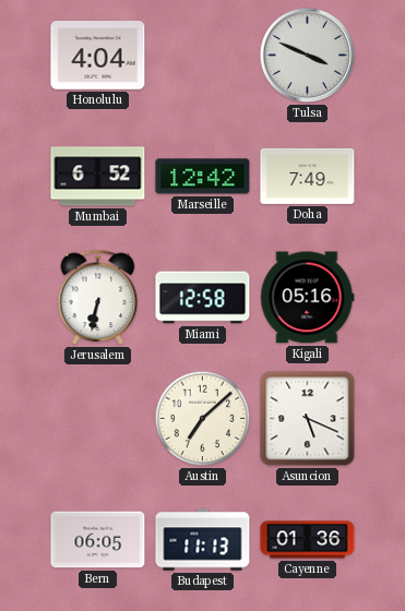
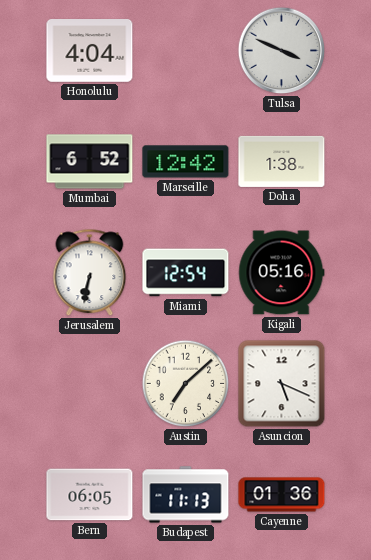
Doha: 7:49 -> 1:38
Miami: 12:58 -> 12:54
